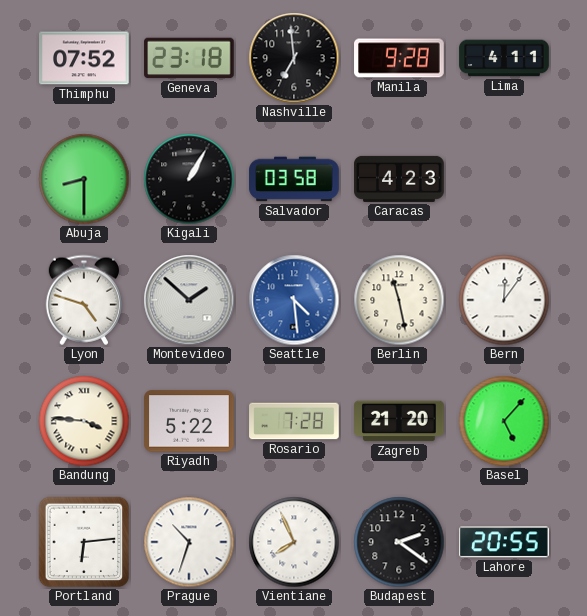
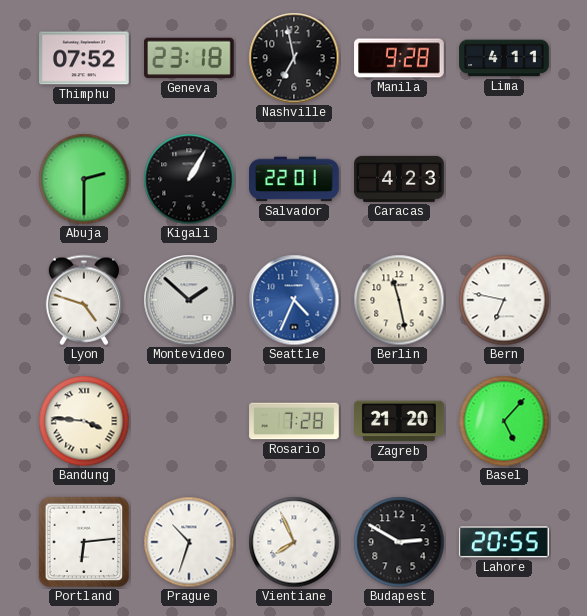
Nashville: 6:59 -> 6:58
Abuja: 8:30 -> 2:30
Salvador: 03:58 -> 22:01
Seattle: 4:29 -> 4:34
Bern: 12:06 -> 6:47
Riyadh: 5:22 -> none
Budapest: 2:21 -> 2:50
